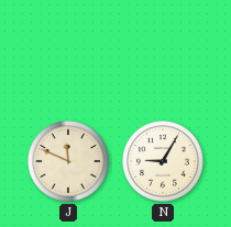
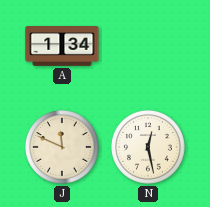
A: none -> 1:34
N: 9:05 -> 12:28
